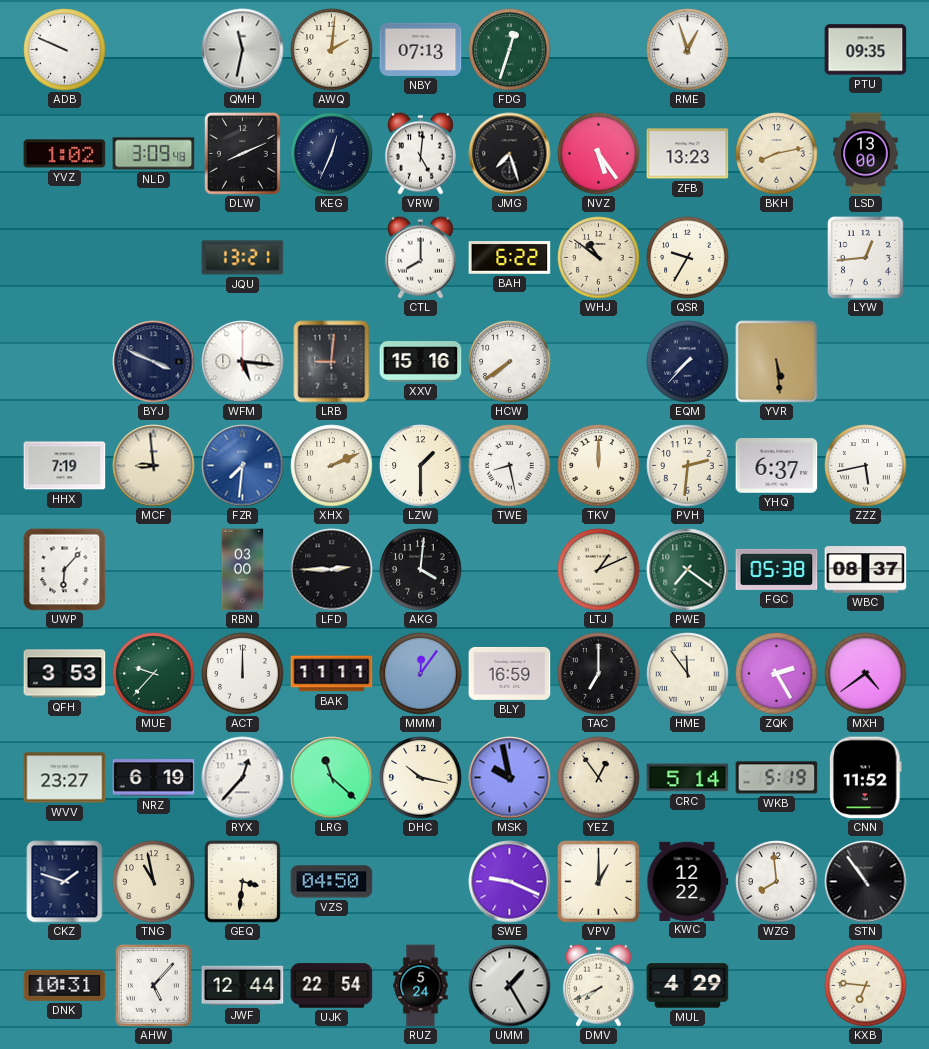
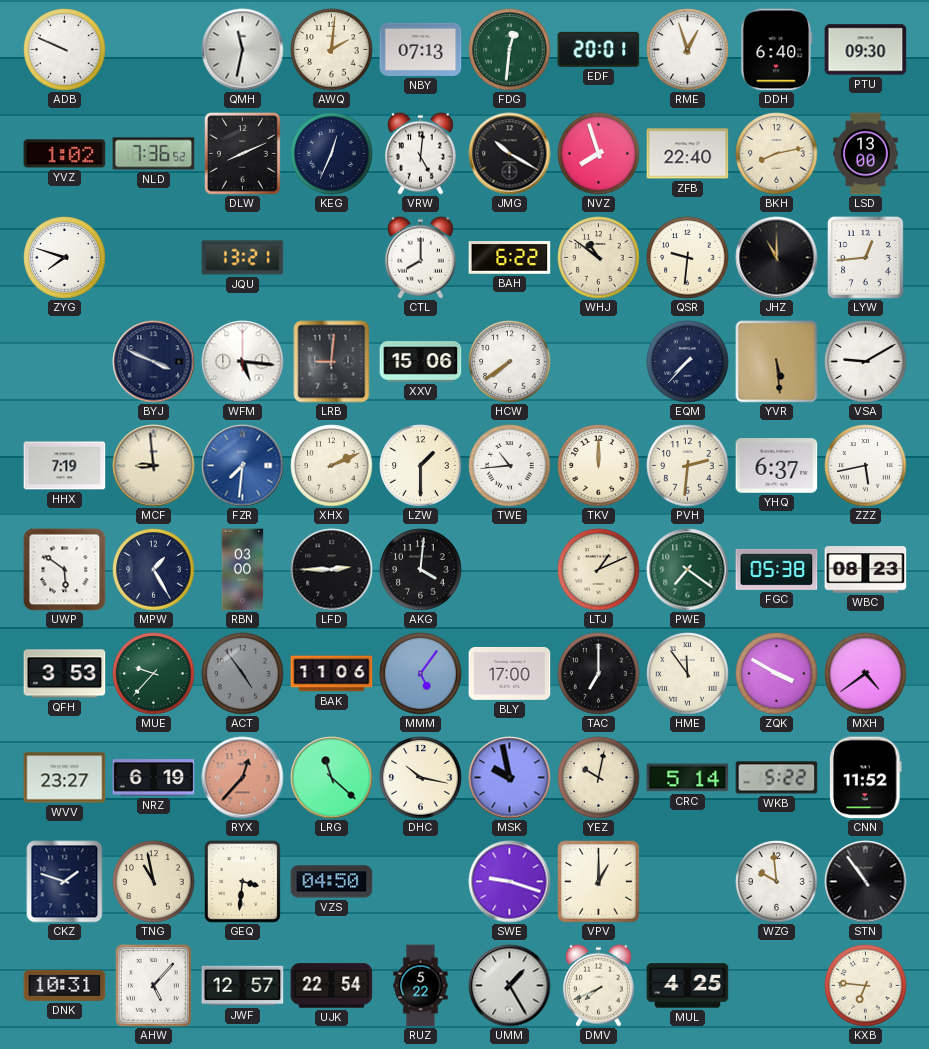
FDG: 12:33 -> 12:31
EDF: none -> 20:01
DDH: none -> 6:40
PTU: 09:35 -> 09:30
NLD: 3:09 -> 7:36
JMG: 7:27 -> 10:20
NVZ: 5:24 -> 7:57
ZFB: 13:23 -> 22:40
ZYG: none -> 7:48
QSR: 9:35 -> 9:31
JHZ: none -> 11:00
XXV: 15:16 -> 15:06
VSA: none -> 9:10
TWE: 8:28 -> 10:44
UWP: 6:07 -> 5:51
MPW: none -> 1:25
WBC: 08:37 -> 08:23
ACT: 12:00 -> 4:54
ACT dial: white -> grey
BAK: 11:11 -> 11:06
MMM: 12:06 -> 5:06
BLY: 16:59 -> 17:00
ZQK: 2:25 -> 3:50
RYX dial: white -> salmon
YEZ: 12:54 -> 10:02
WKB: 5:19 -> 5:22
SWE: 9:19 -> 9:18
KWC: 12:22 -> none
WZG: 7:59 -> 9:59
JWF: 12:44 -> 12:57
RUZ: 5:24 -> 5:22
MUL: 4:29 -> 4:25
